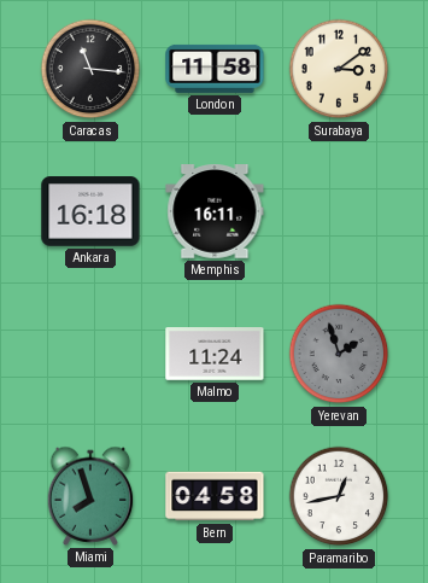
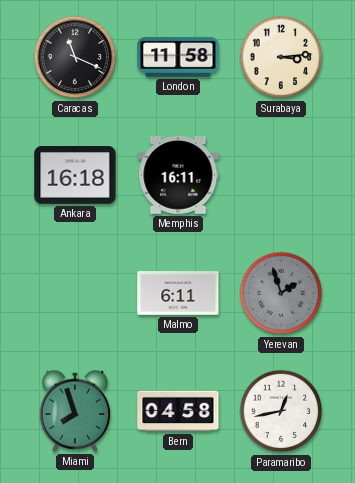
Caracas: 11:16 -> 11:19
Surabaya: 3:09 -> 3:14
Malmo: 11:24 -> 6:11
